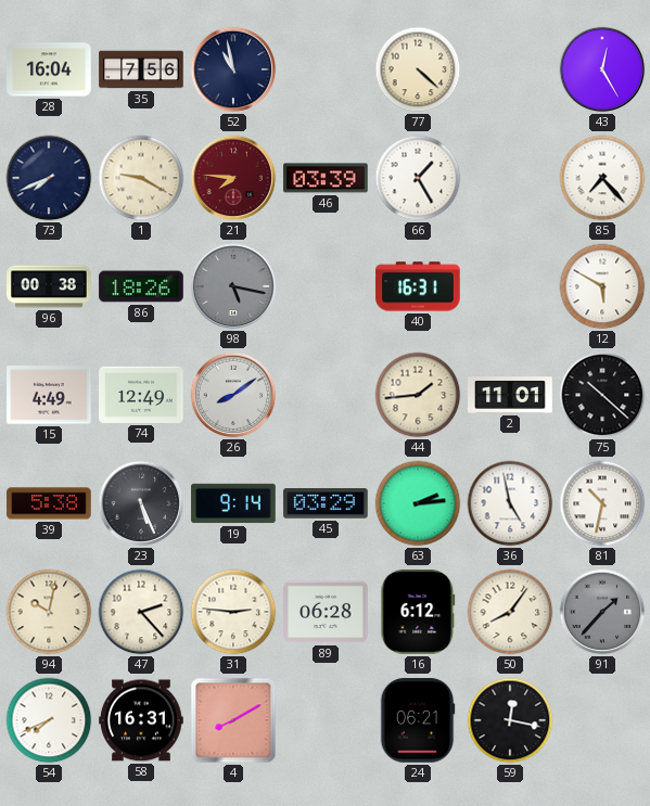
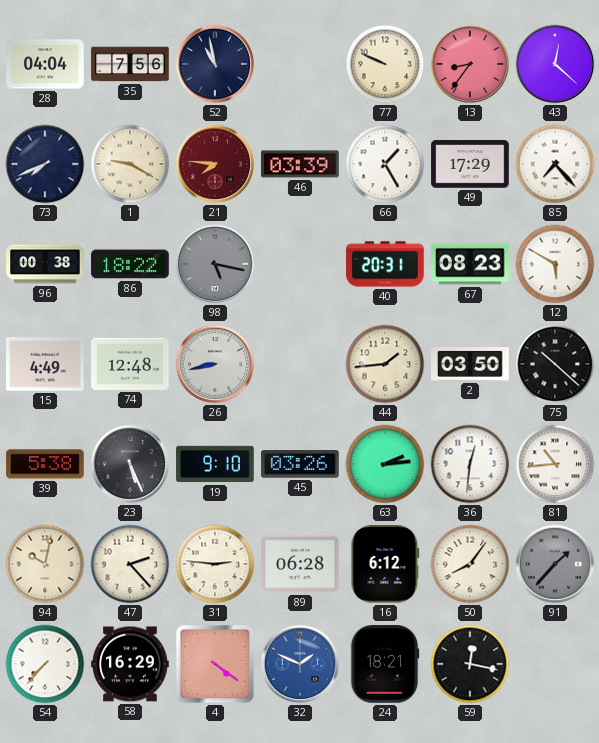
28: 16:04 -> 04:04
77: 4:22 -> 9:49
13: none -> 8:36
43: 12:25 -> 12:22
49: none -> 17:29
86: 18:26 -> 18:22
40: 16:31 -> 20:31
67: none -> 08:23
74: 12:49 -> 12:48
26: 8:09 -> 8:43
2: 11:01 -> 03:50
19: 9:14 -> 9:10
45: 03:29 -> 03:26
36: 4:58 -> 12:31
81: 10:32 -> 10:44
54: 7:41 -> 7:37
58: 16:31 -> 16:29
4: 8:10 -> 4:21
32: none -> 1:49
24: 06:21 -> 18:21
